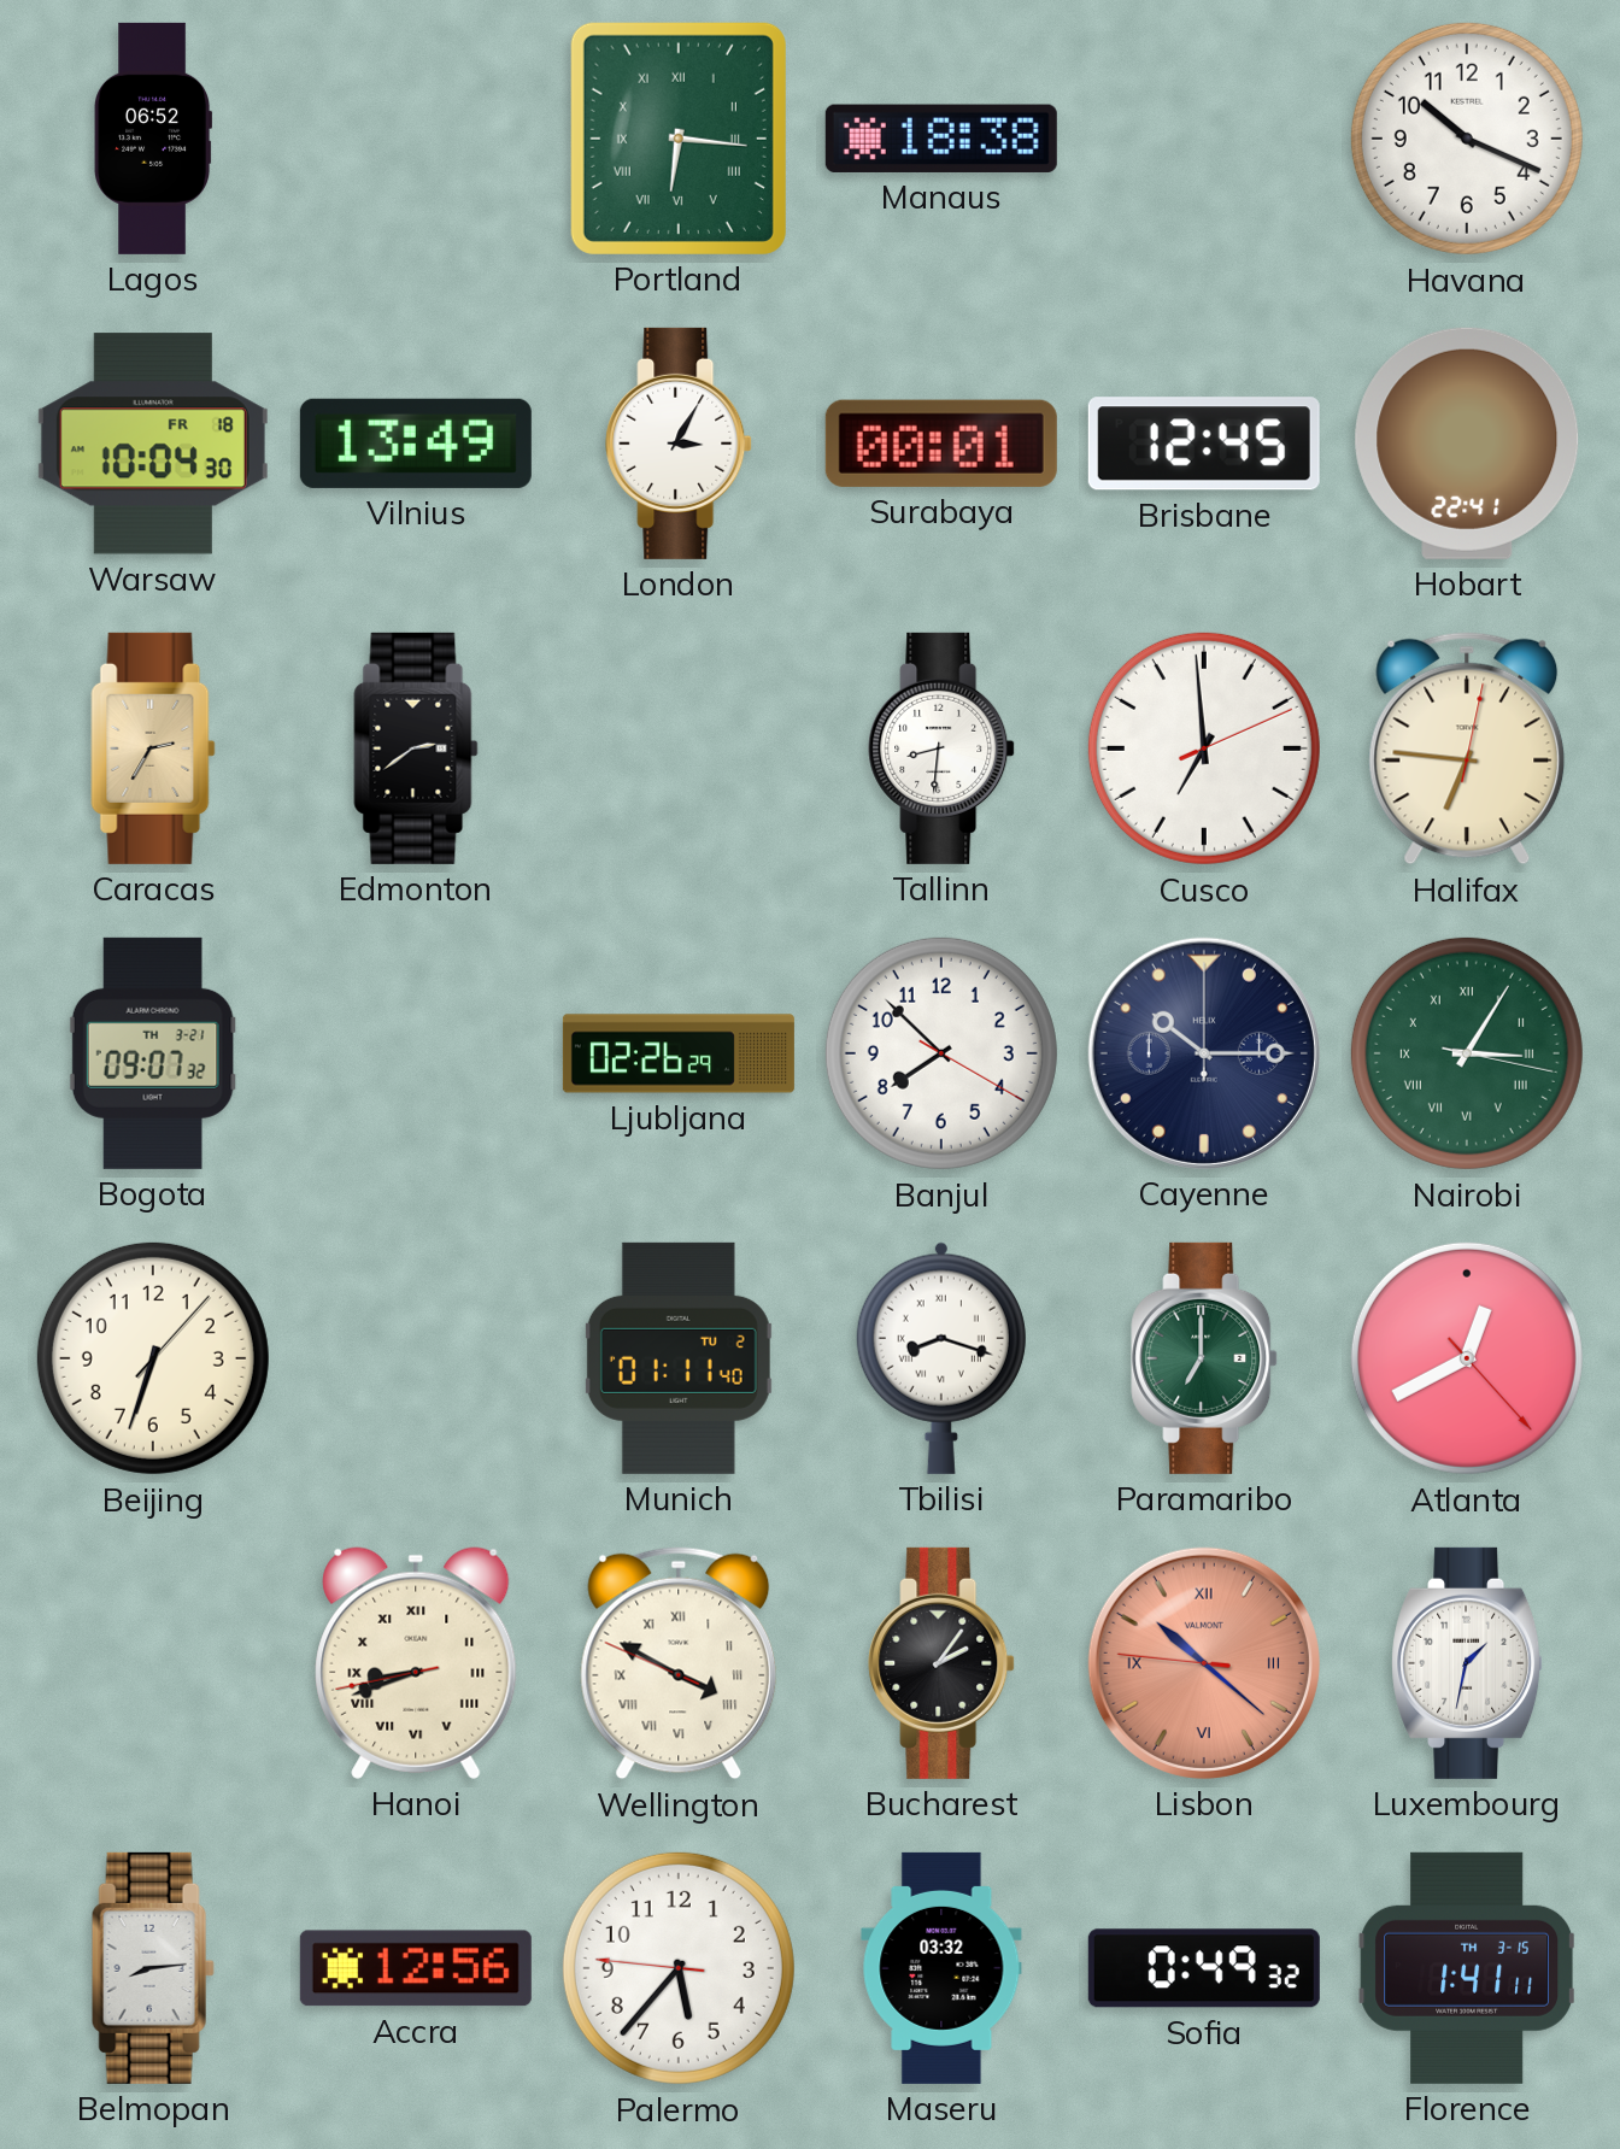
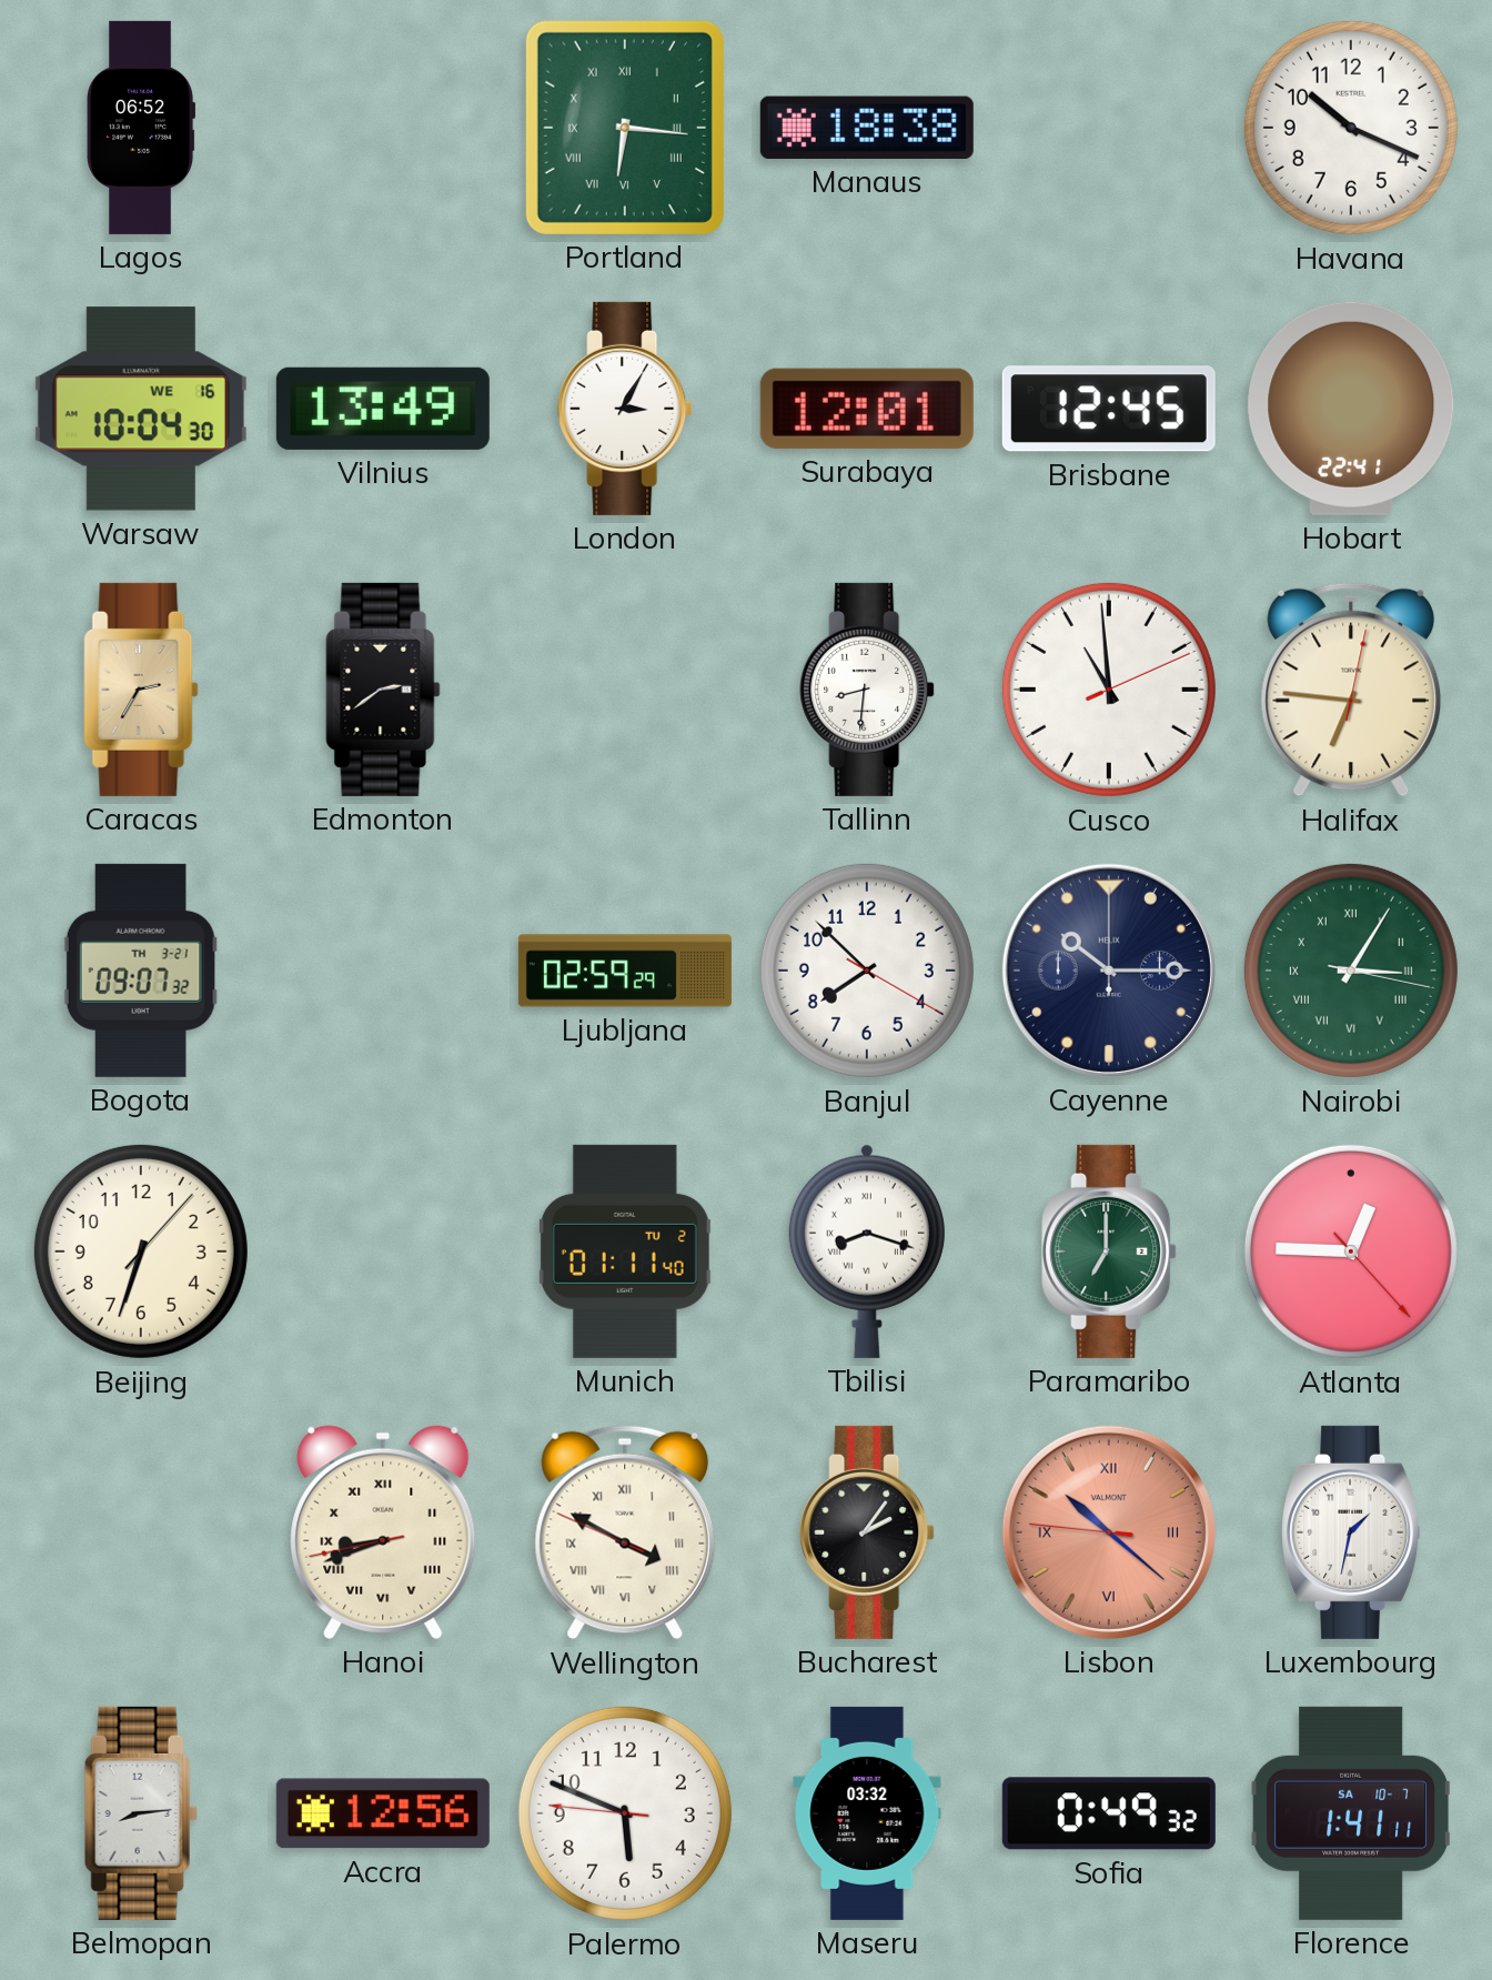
Warsaw date: FR 18 -> WE 16
Surabaya: 00:01 -> 12:01
Cusco: 6:59 -> 10:59
Ljubljana: 02:26 -> 02:59
Atlanta: 12:40 -> 12:45
Palermo: 5:36 -> 5:48
Florence date: TH 3-15 -> SA 10-7
